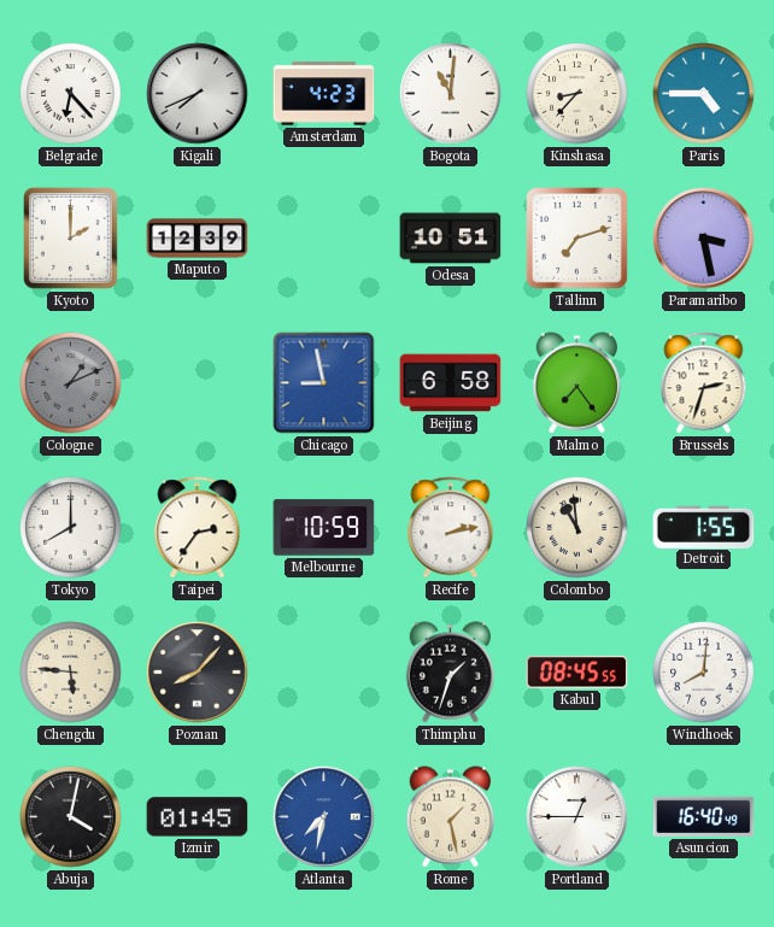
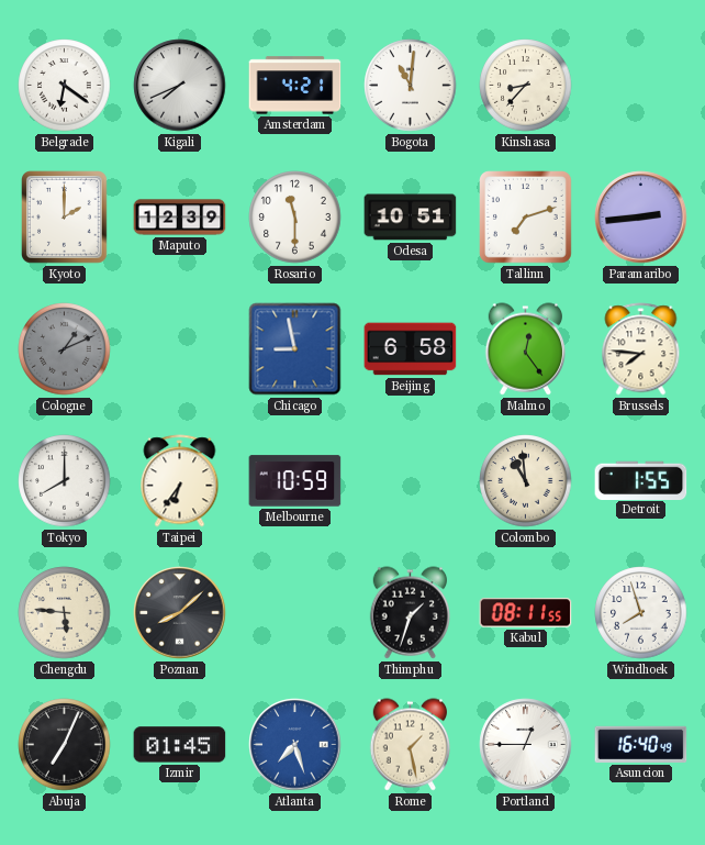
Belgrade: 6:23 -> 6:21
Amsterdam: 4:23 -> 4:21
Paris: 4:45 -> none
Rosario: none -> 11:30
Paramaribo: 3:28 -> 2:44
Malmo: 7:24 -> 12:24
Brussels: 2:33 -> 7:46
Taipei: 2:36 -> 6:36
Recife: 2:13 -> none
Poznan: 8:07 -> 8:08
Kabul: 08:45 -> 08:11
Windhoek: 8:01 -> 7:57
Abuja: 4:02 -> 7:04
Atlanta: 7:32 -> 7:27
